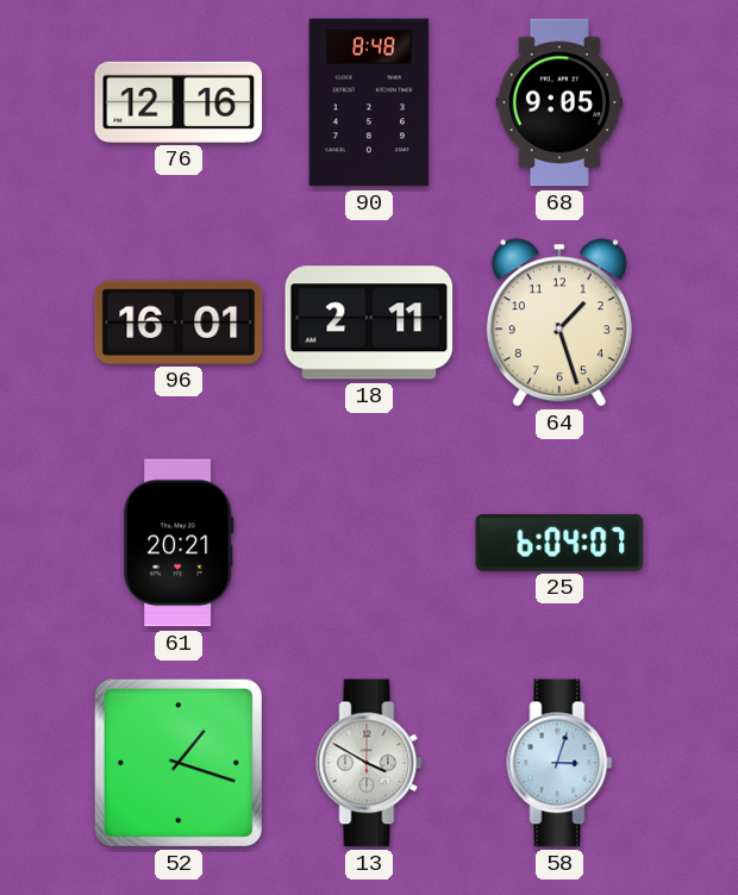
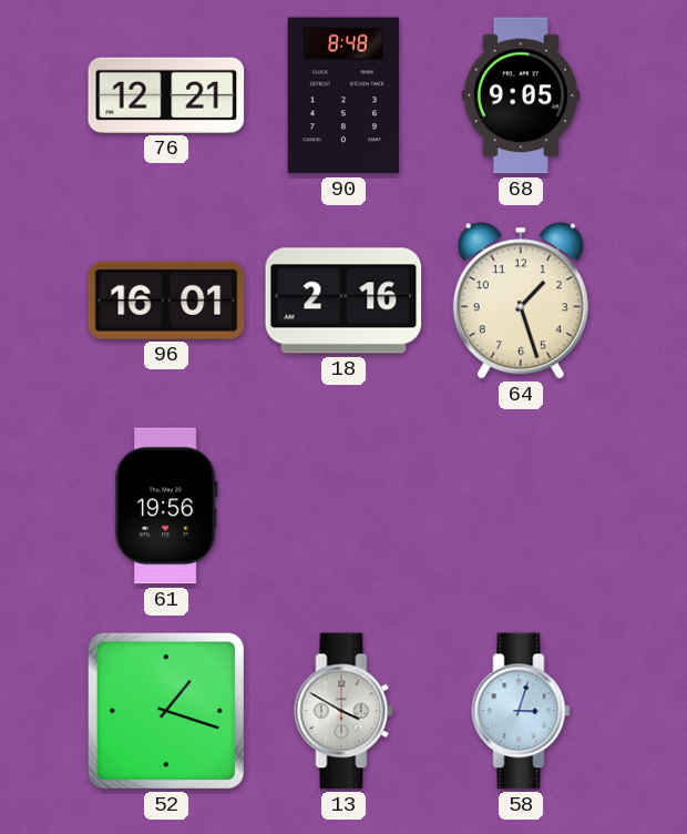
76: 12:16 -> 12:21
18: 2:11 -> 2:16
61: 20:21 -> 19:56
25: 6:04 -> none
